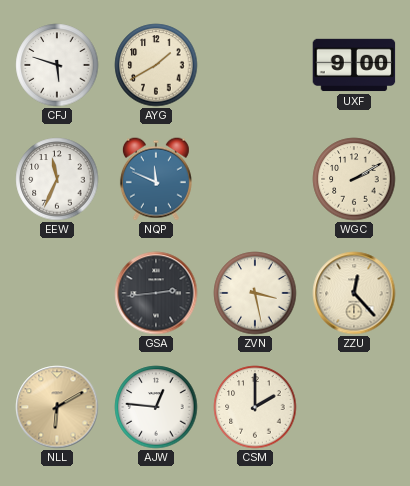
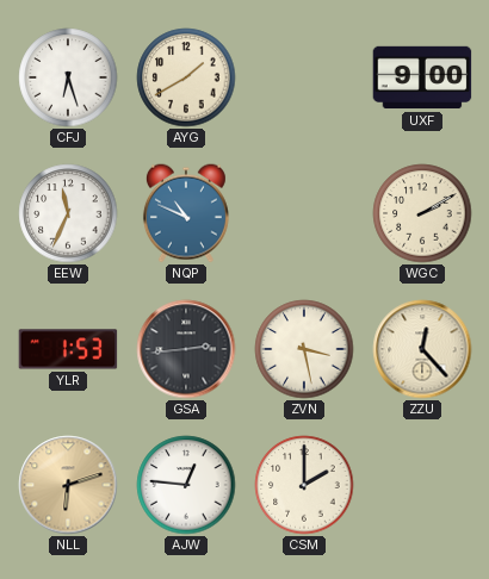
CFJ: 5:48 -> 6:27
NQP: 11:49 -> 10:49
YLR: none -> 1:53
NLL: 6:10 -> 6:12
